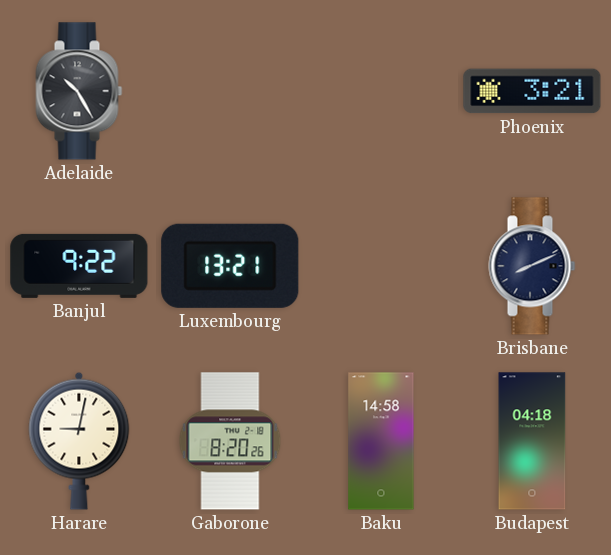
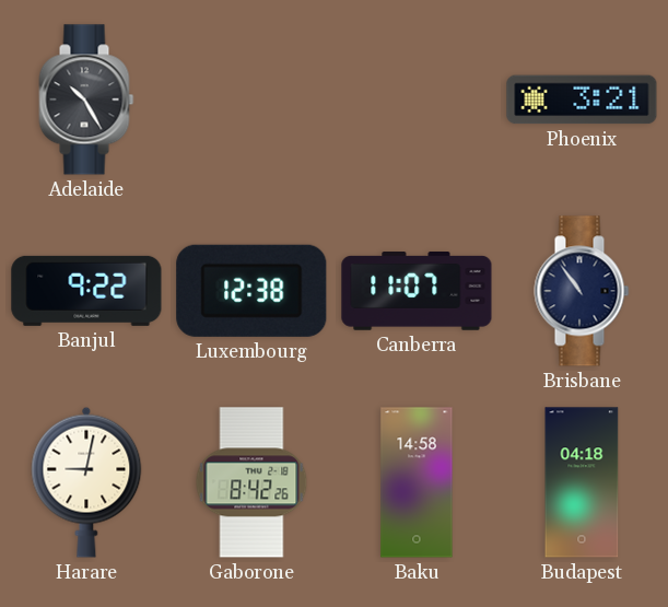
Luxembourg: 13:21 -> 12:38
Canberra: none -> 11:07
Brisbane: 8:11 -> 10:54
Gaborone: 8:20 -> 8:42
